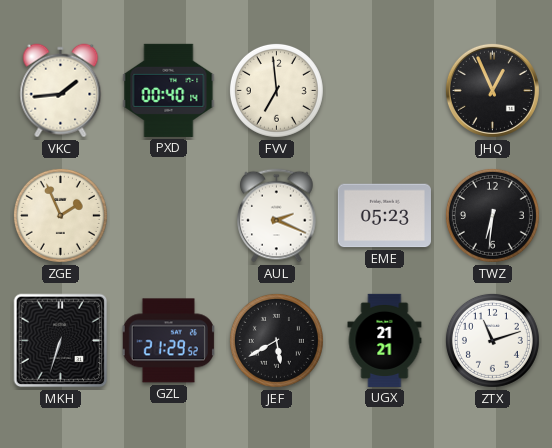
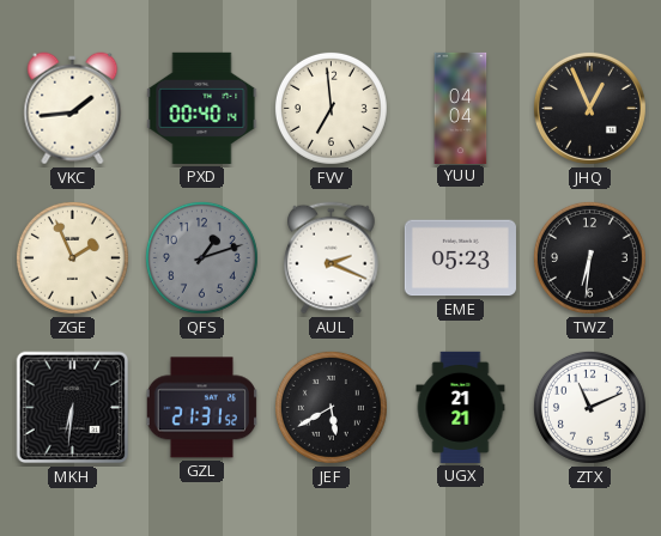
YUU: none -> 04:04
QFS: none -> 1:12
MKH: 6:33 -> 6:31
GZL: 21:29 -> 21:31
ZTX: 11:12 -> 11:11
